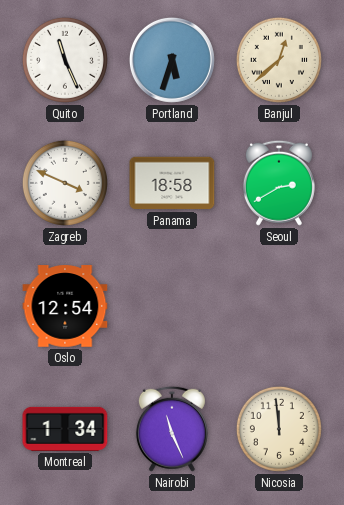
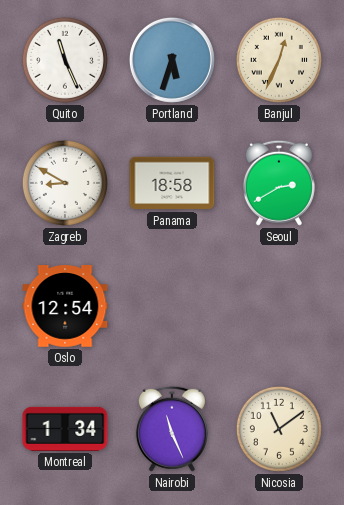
Banjul: 12:38 -> 12:34
Zagreb: 3:49 -> 8:50
Nicosia: 11:59 -> 11:09
